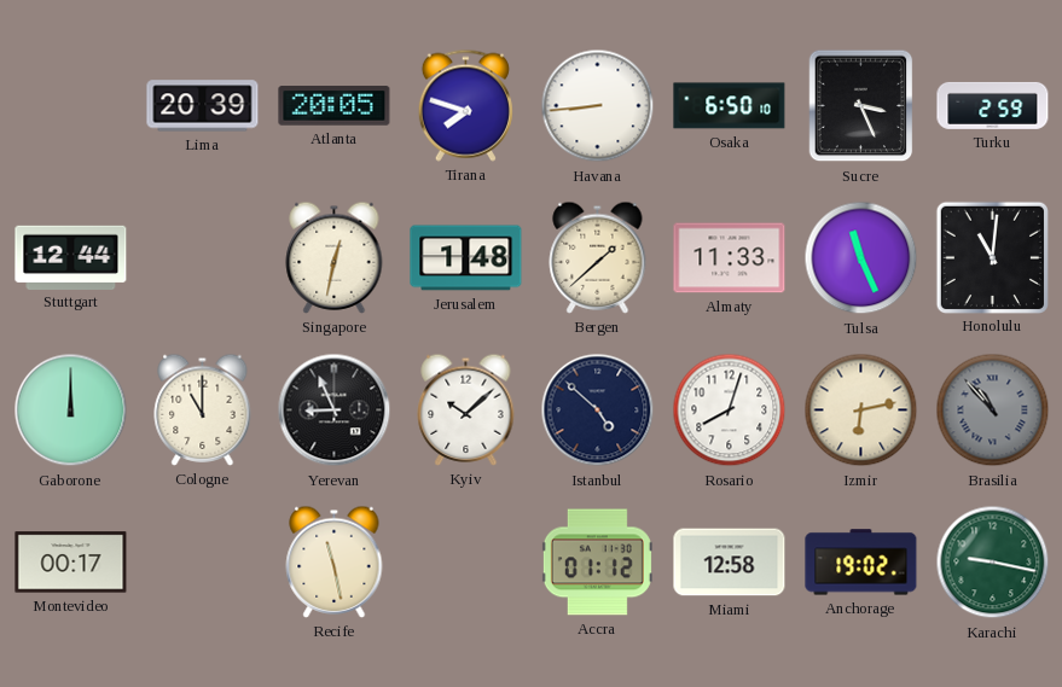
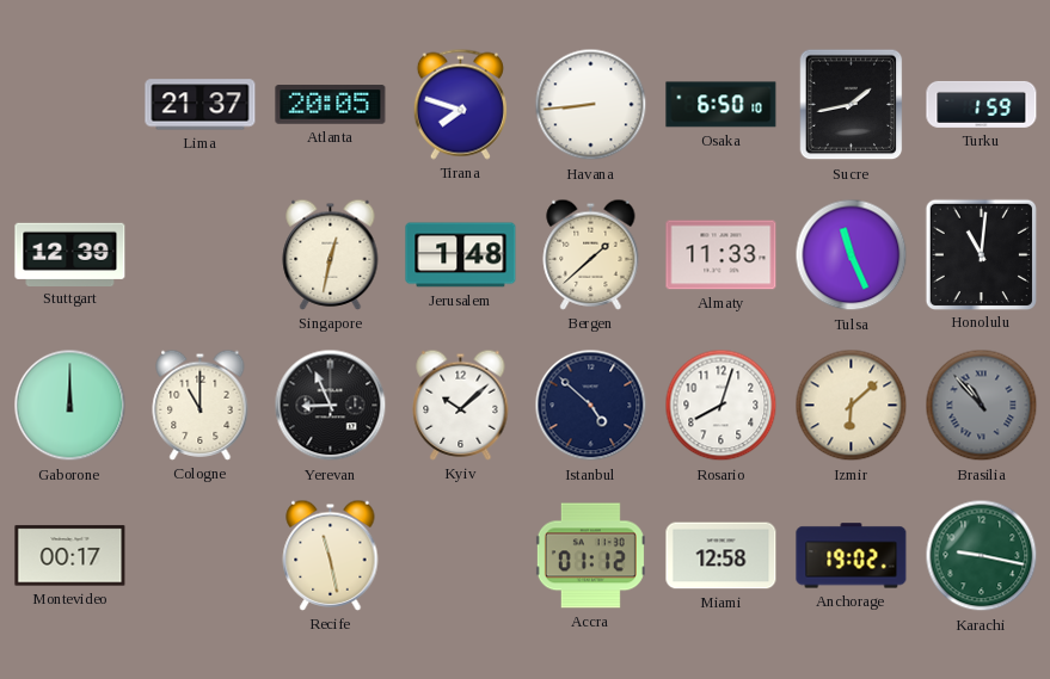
Lima: 20:39 -> 21:37
Sucre: 3:26 -> 1:43
Turku: 2:59 -> 1:59
Stuttgart: 12:44 -> 12:39
Izmir: 6:13 -> 6:08
